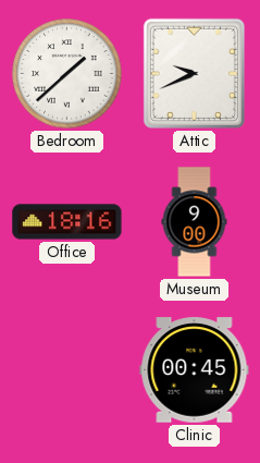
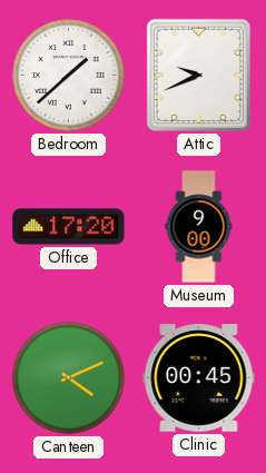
Office: 18:16 -> 17:20
Canteen: none -> 4:11
